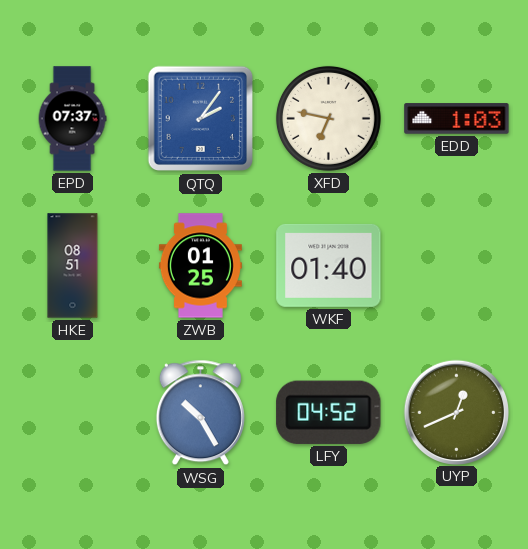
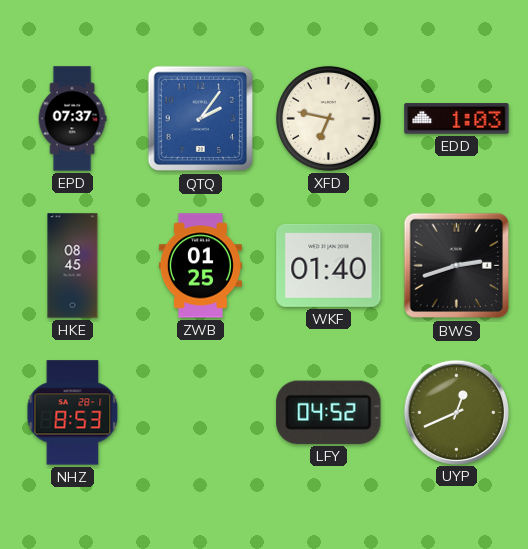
HKE: 08:51 -> 08:45
BWS: none -> 2:42
NHZ: none -> 8:53
WSG: 10:25 -> none
